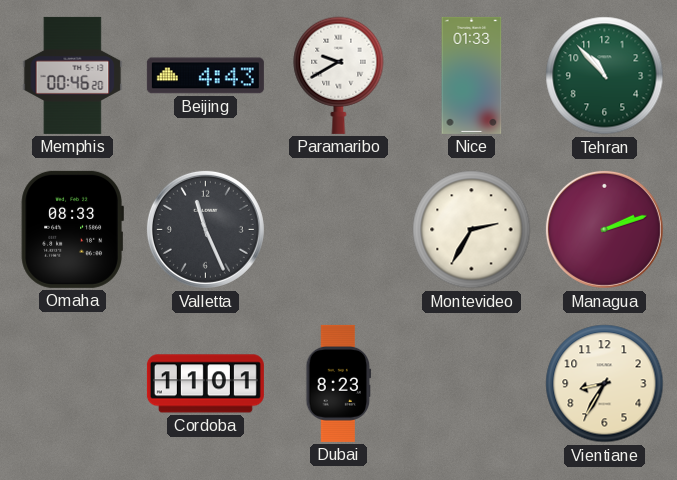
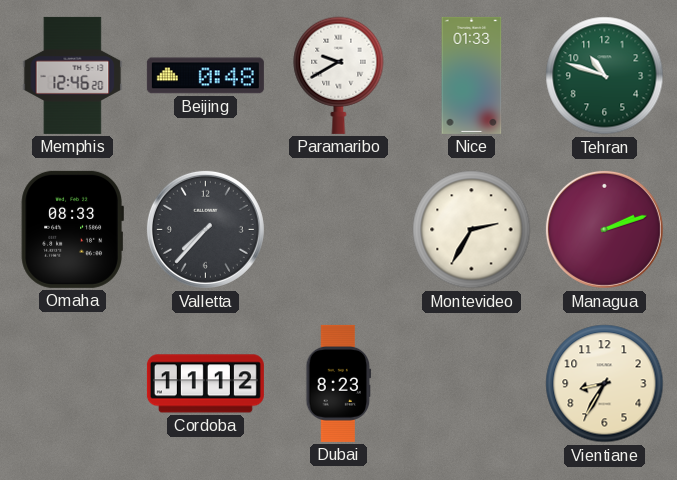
Memphis: 00:46 -> 12:46
Beijing: 4:43 -> 0:48
Tehran: 10:53 -> 10:48
Valletta: 11:26 -> 7:37
Cordoba: 11:01 -> 11:12
